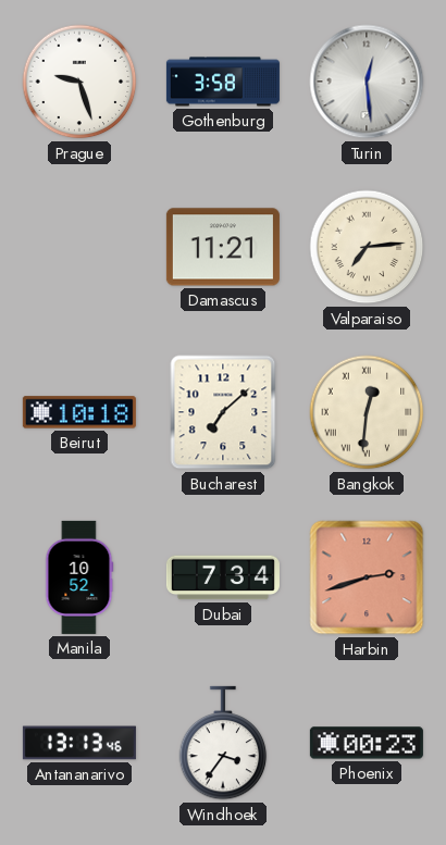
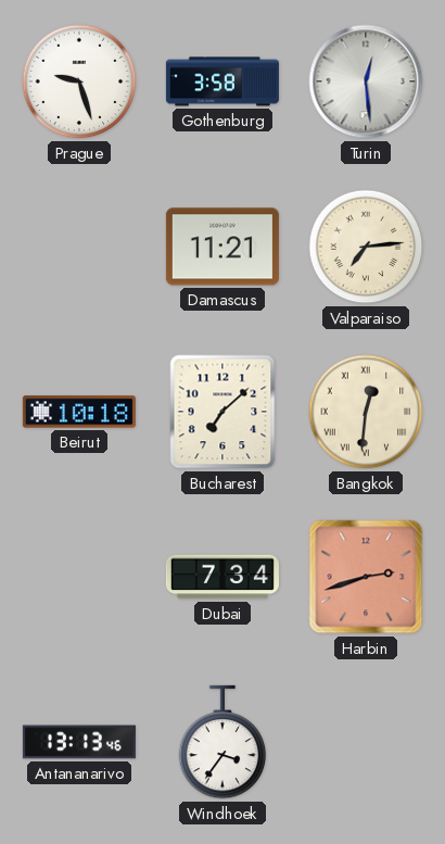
Manila: 10:52 -> none
Phoenix: 00:23 -> none
